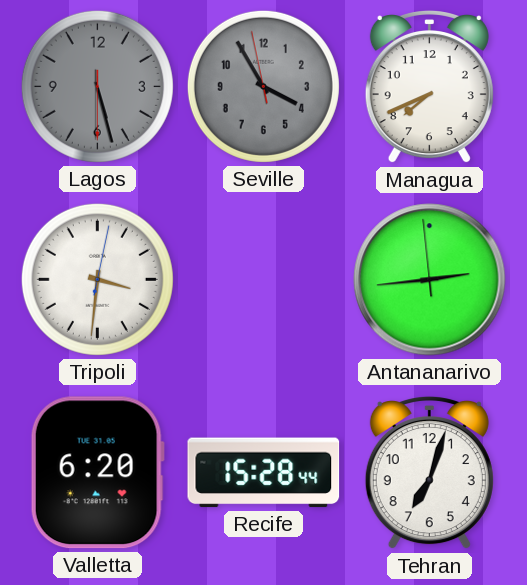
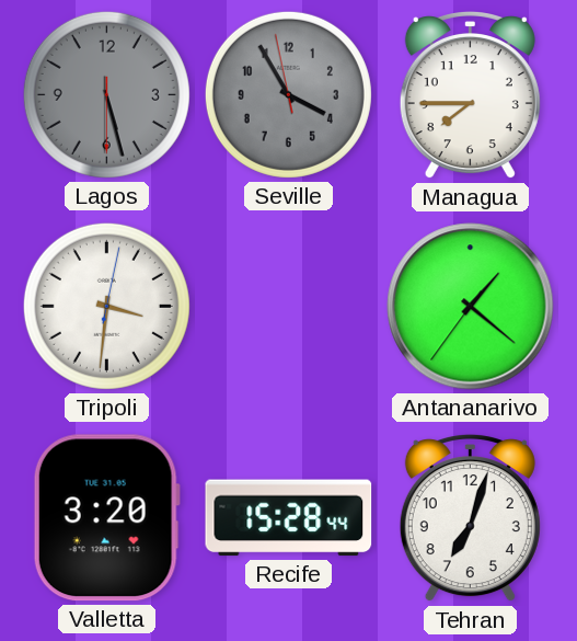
Managua: 7:41 -> 7:45
Antananarivo: 2:43 -> 1:21
Valletta: 6:20 -> 3:20
